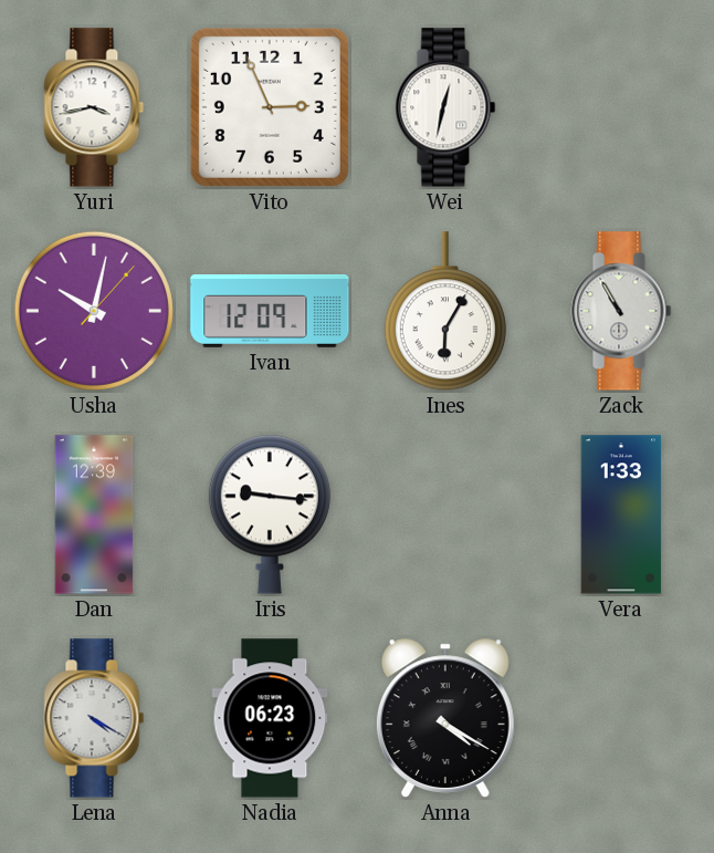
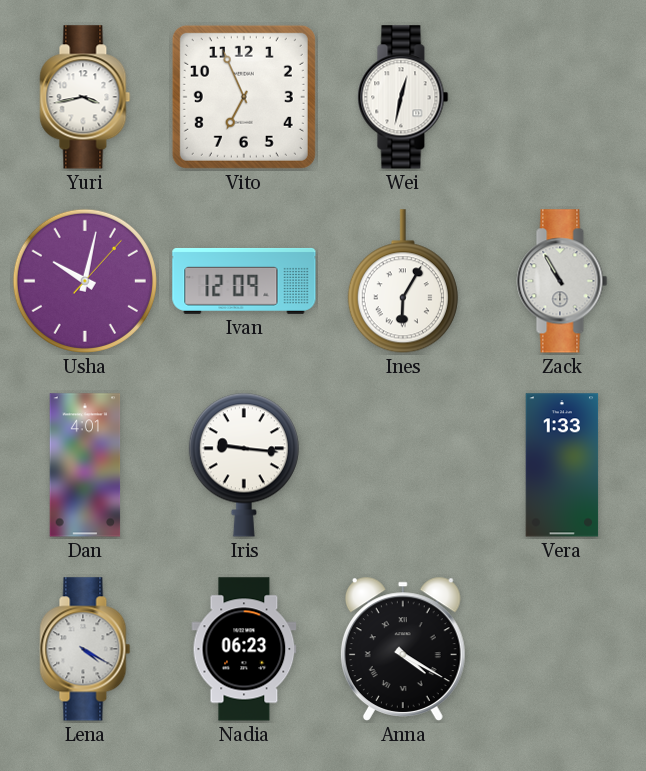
Vito: 2:56 -> 6:56
Dan: 12:39 -> 4:01
